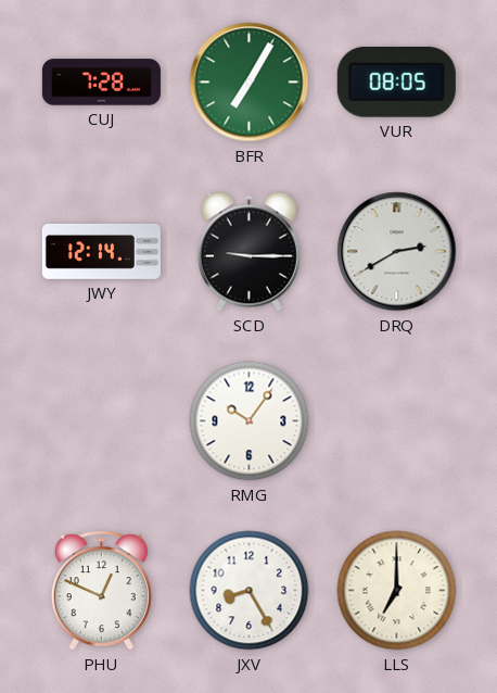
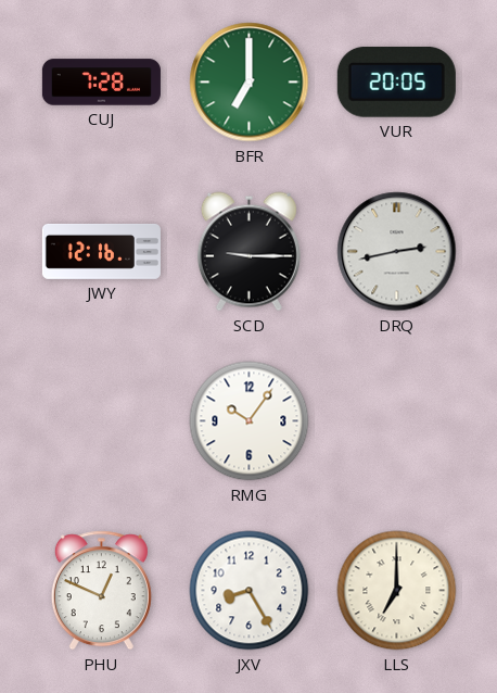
BFR: 7:05 -> 7:00
VUR: 08:05 -> 20:05
JWY: 12:14 -> 12:16
DRQ: 2:40 -> 2:43
